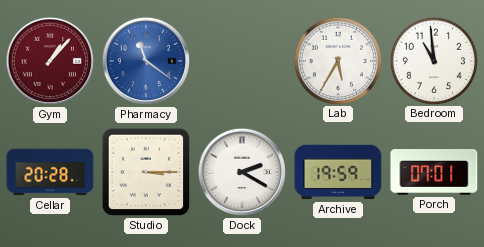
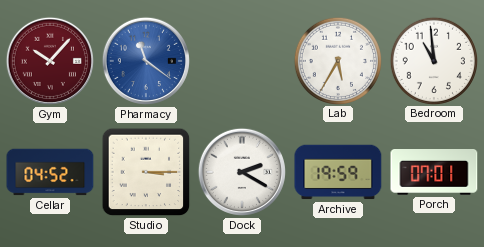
Gym: 1:07 -> 10:07
Cellar: 20:28 -> 04:52
